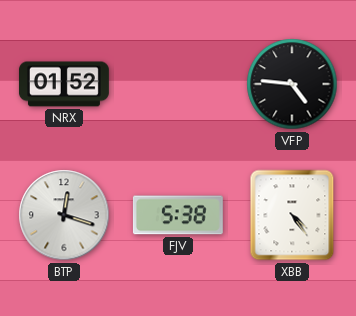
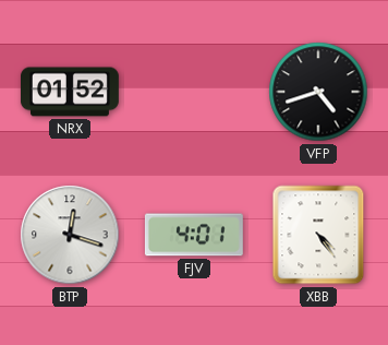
VFP: 4:46 -> 4:42
FJV: 5:38 -> 4:01
